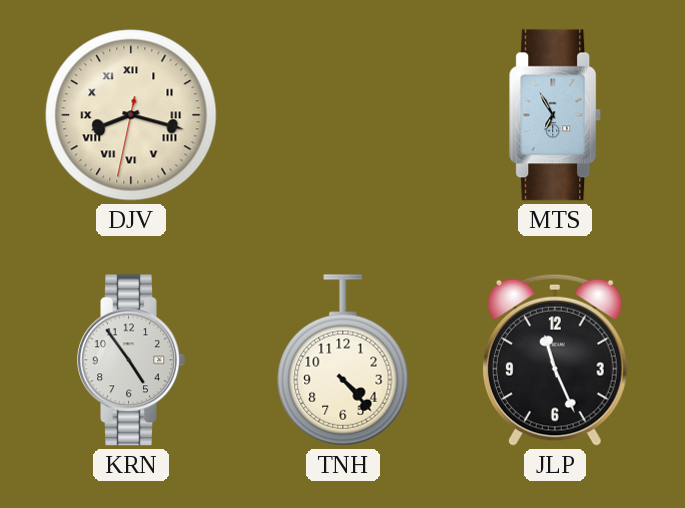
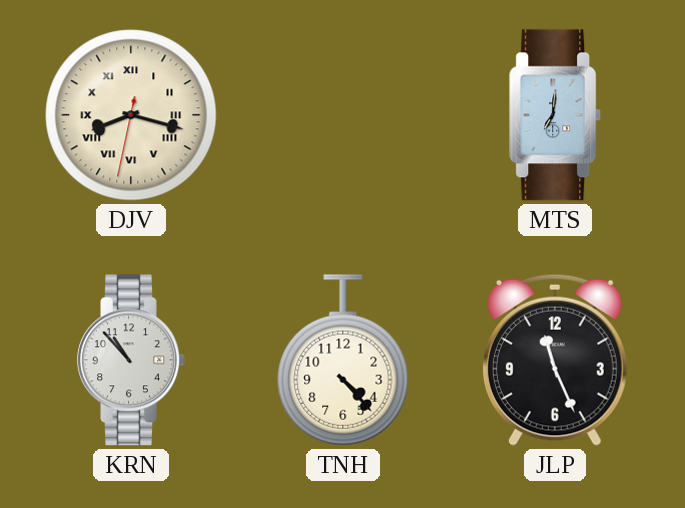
MTS: 6:55 -> 7:01
KRN: 4:54 -> 10:53
